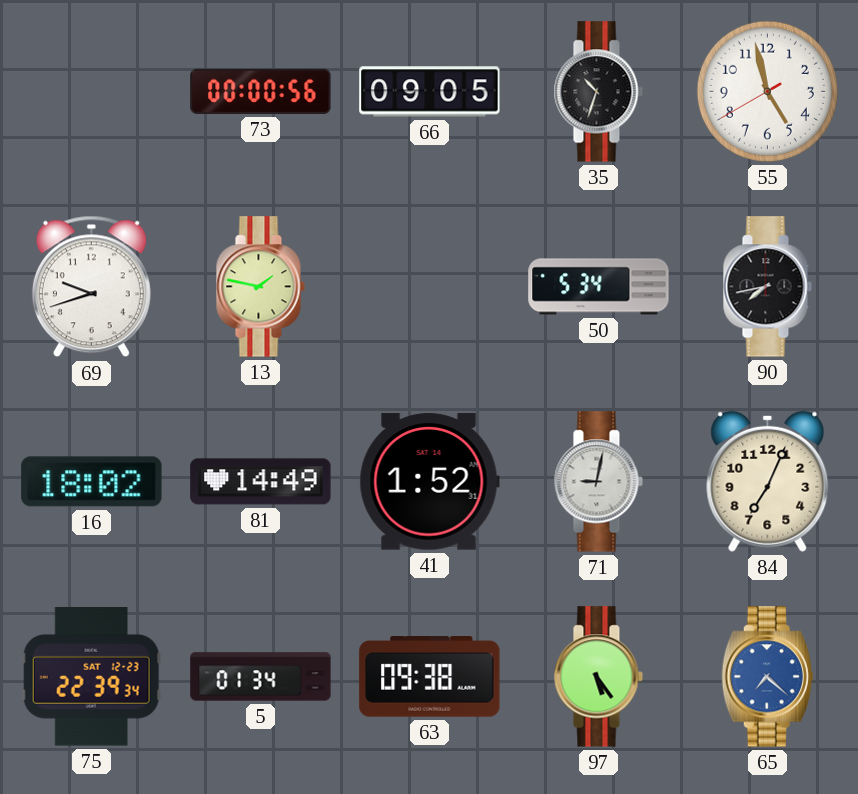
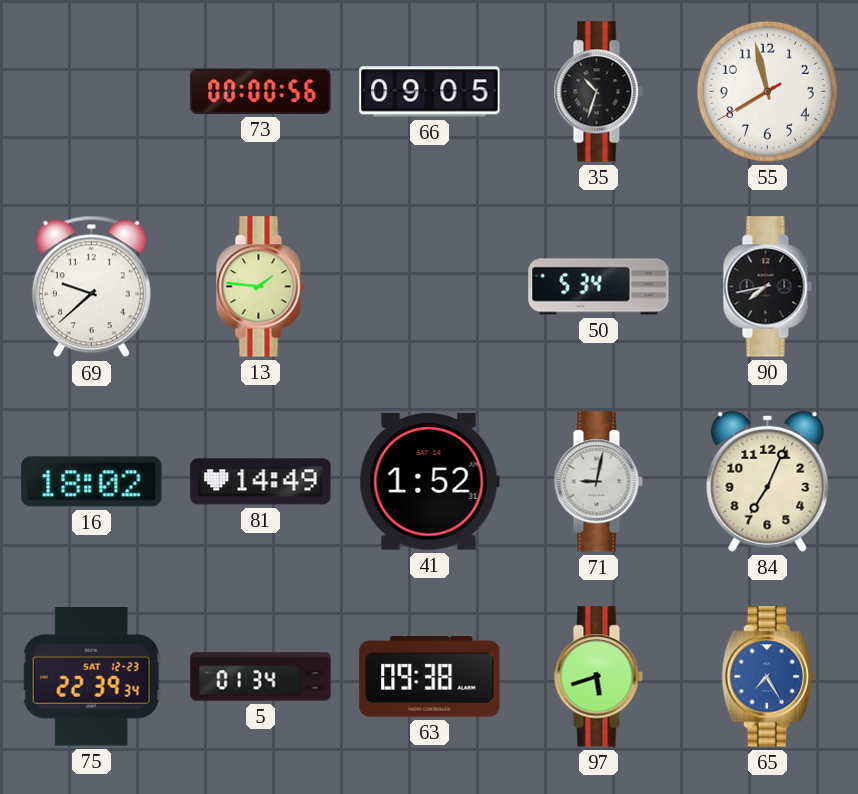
55: 4:57 -> 7:57
69: 9:42 -> 9:38
13: 1:47 -> 1:46
97: 5:24 -> 5:42
65: 7:22 -> 7:25
